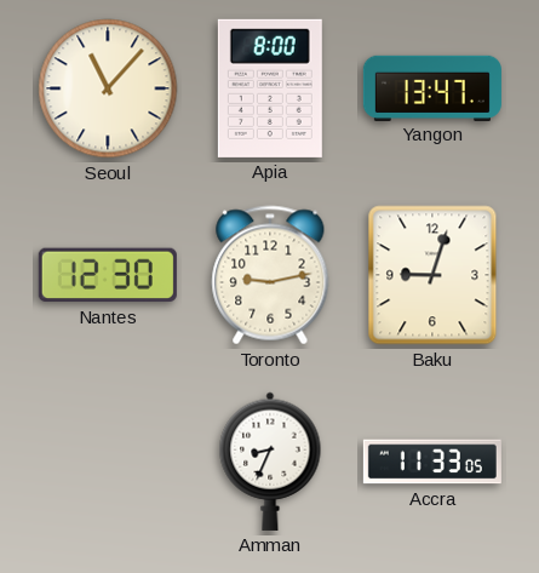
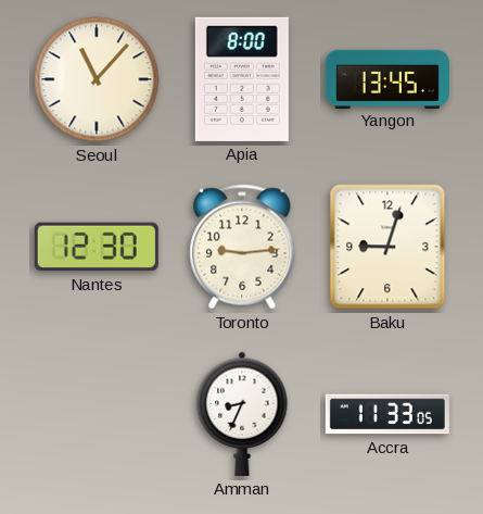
Yangon: 13:47 -> 13:45
Toronto: 9:13 -> 9:14
